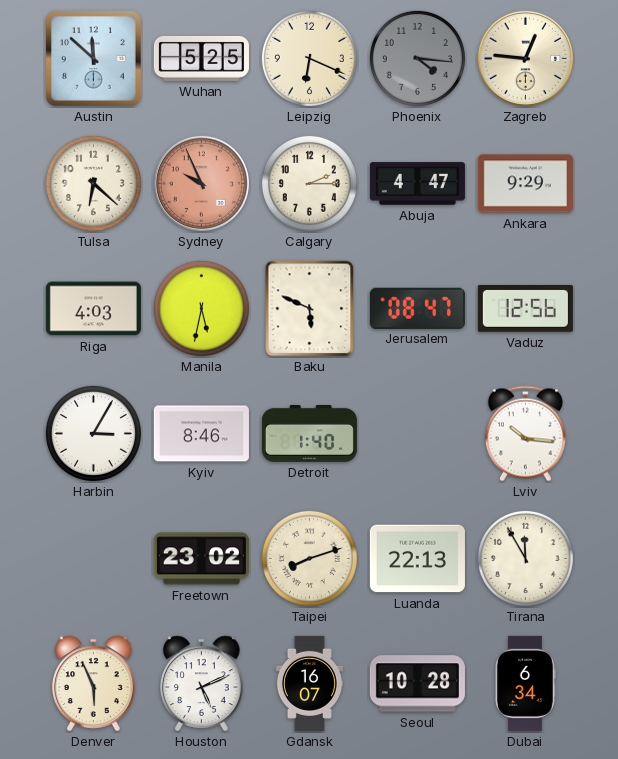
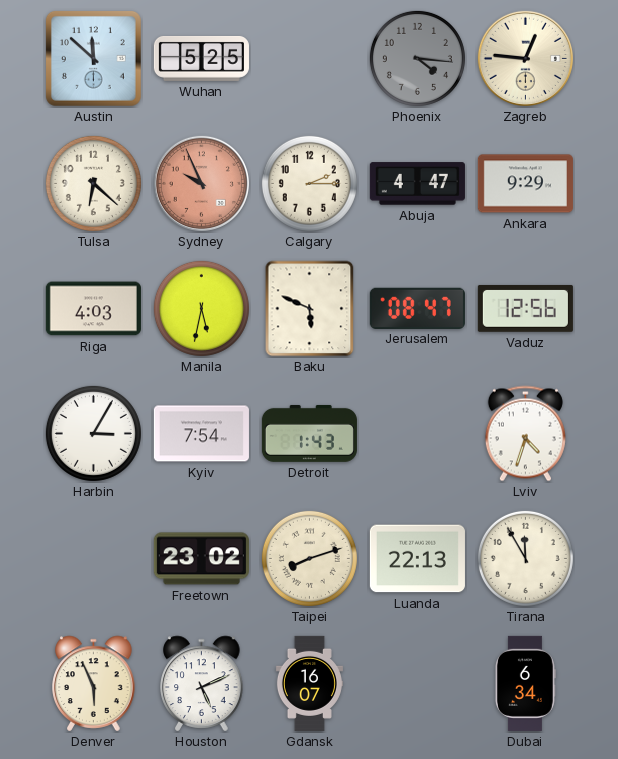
Leipzig: 6:19 -> none
Kyiv: 8:46 -> 7:54
Detroit: 1:40 -> 1:43
Lviv: 10:16 -> 4:33
Seoul: 10:28 -> none
